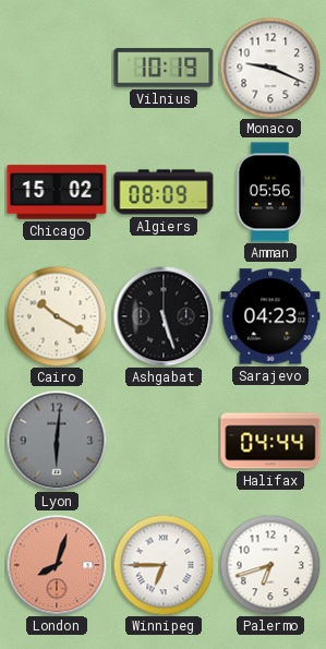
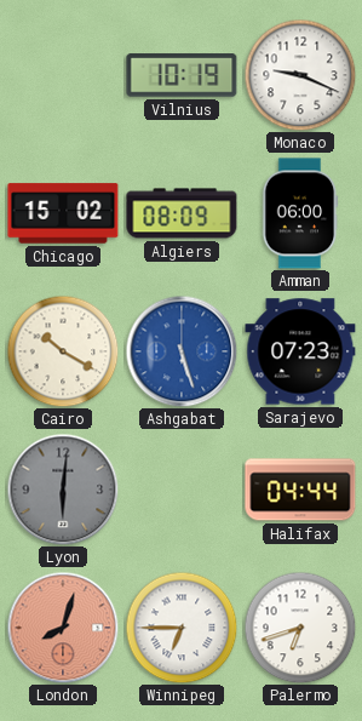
Amman: 05:56 -> 06:00
Ashgabat dial: black -> blue
Sarajevo: 04:23 -> 07:23
